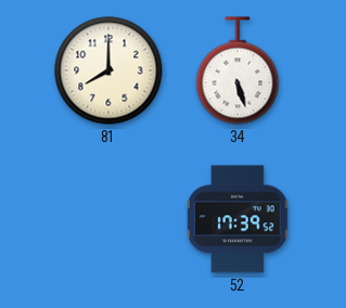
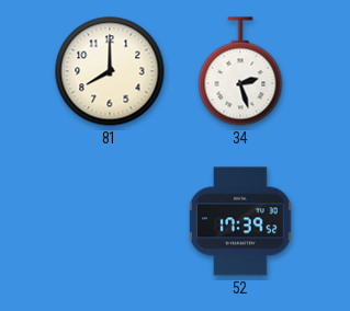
34: 5:27 -> 2:27
